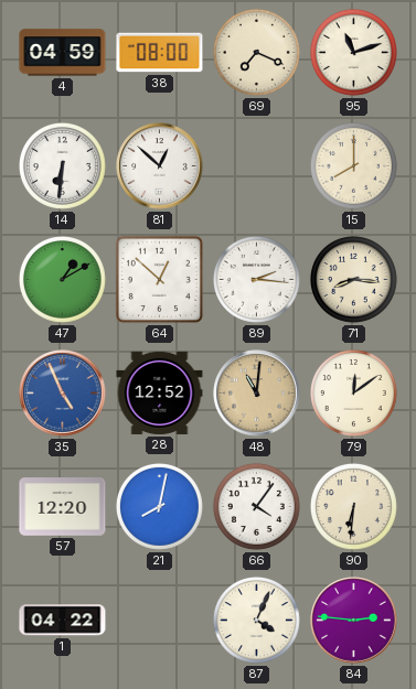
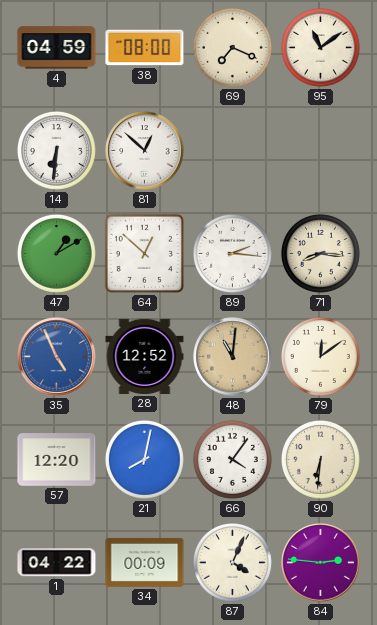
95: 11:12 -> 11:09
15: 8:00 -> none
34: none -> 00:09
